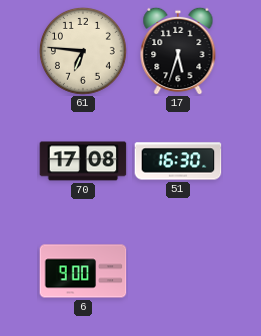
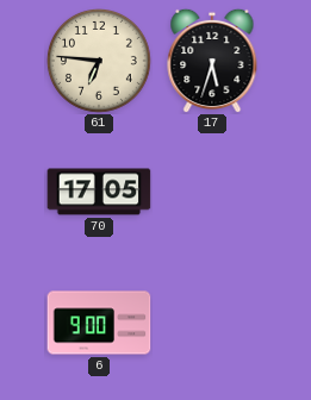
70: 17:08 -> 17:05
51: 16:30 -> none
